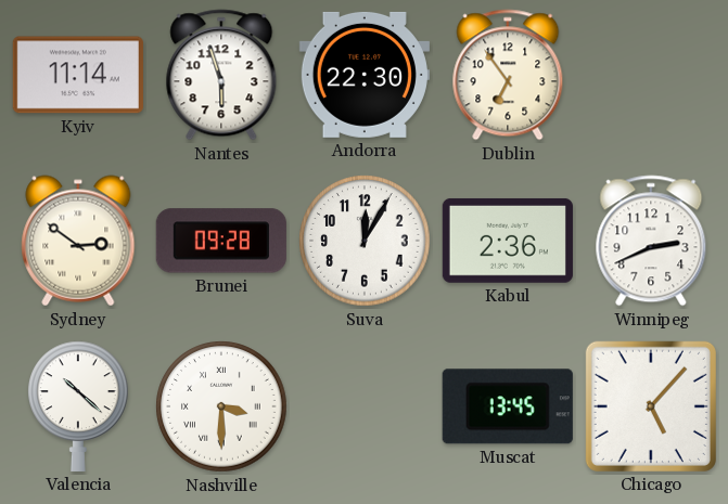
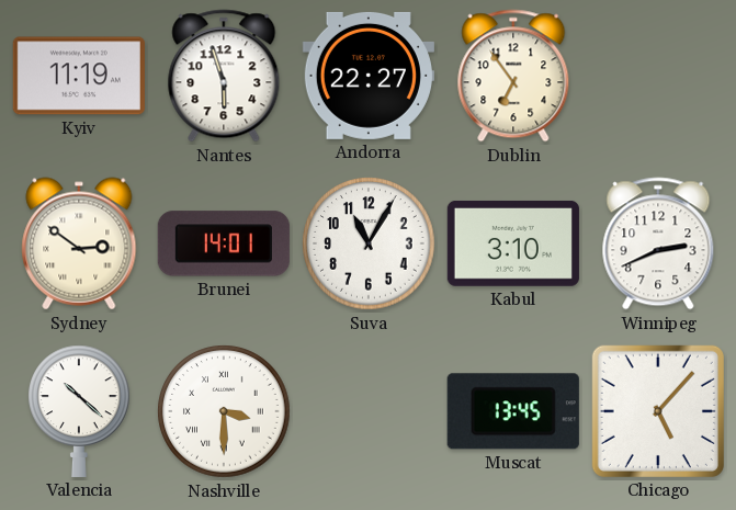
Kyiv: 11:14 -> 11:19
Andorra: 22:30 -> 22:27
Brunei: 09:28 -> 14:01
Suva: 12:05 -> 11:05
Kabul: 2:36 -> 3:10
